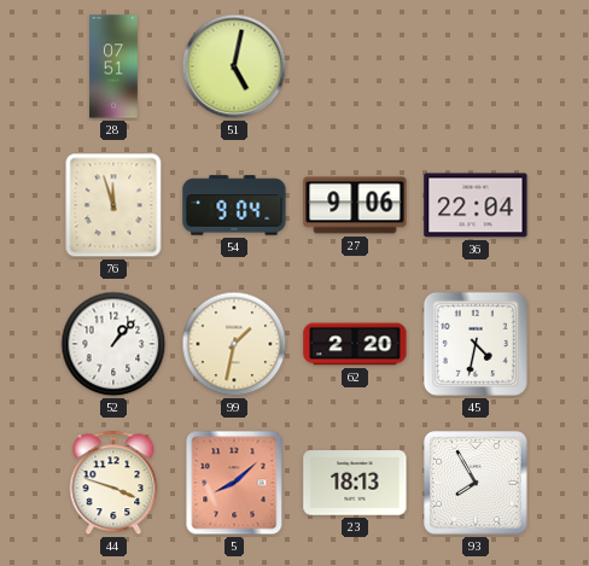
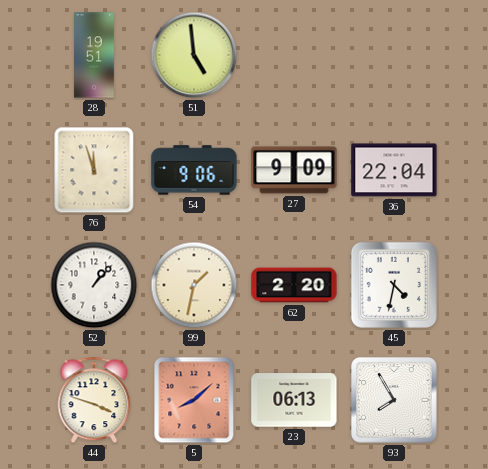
28: 07:51 -> 19:51
51: 5:02 -> 4:59
54: 9:04 -> 9:06
27: 9:06 -> 9:09
23: 18:13 -> 06:13
